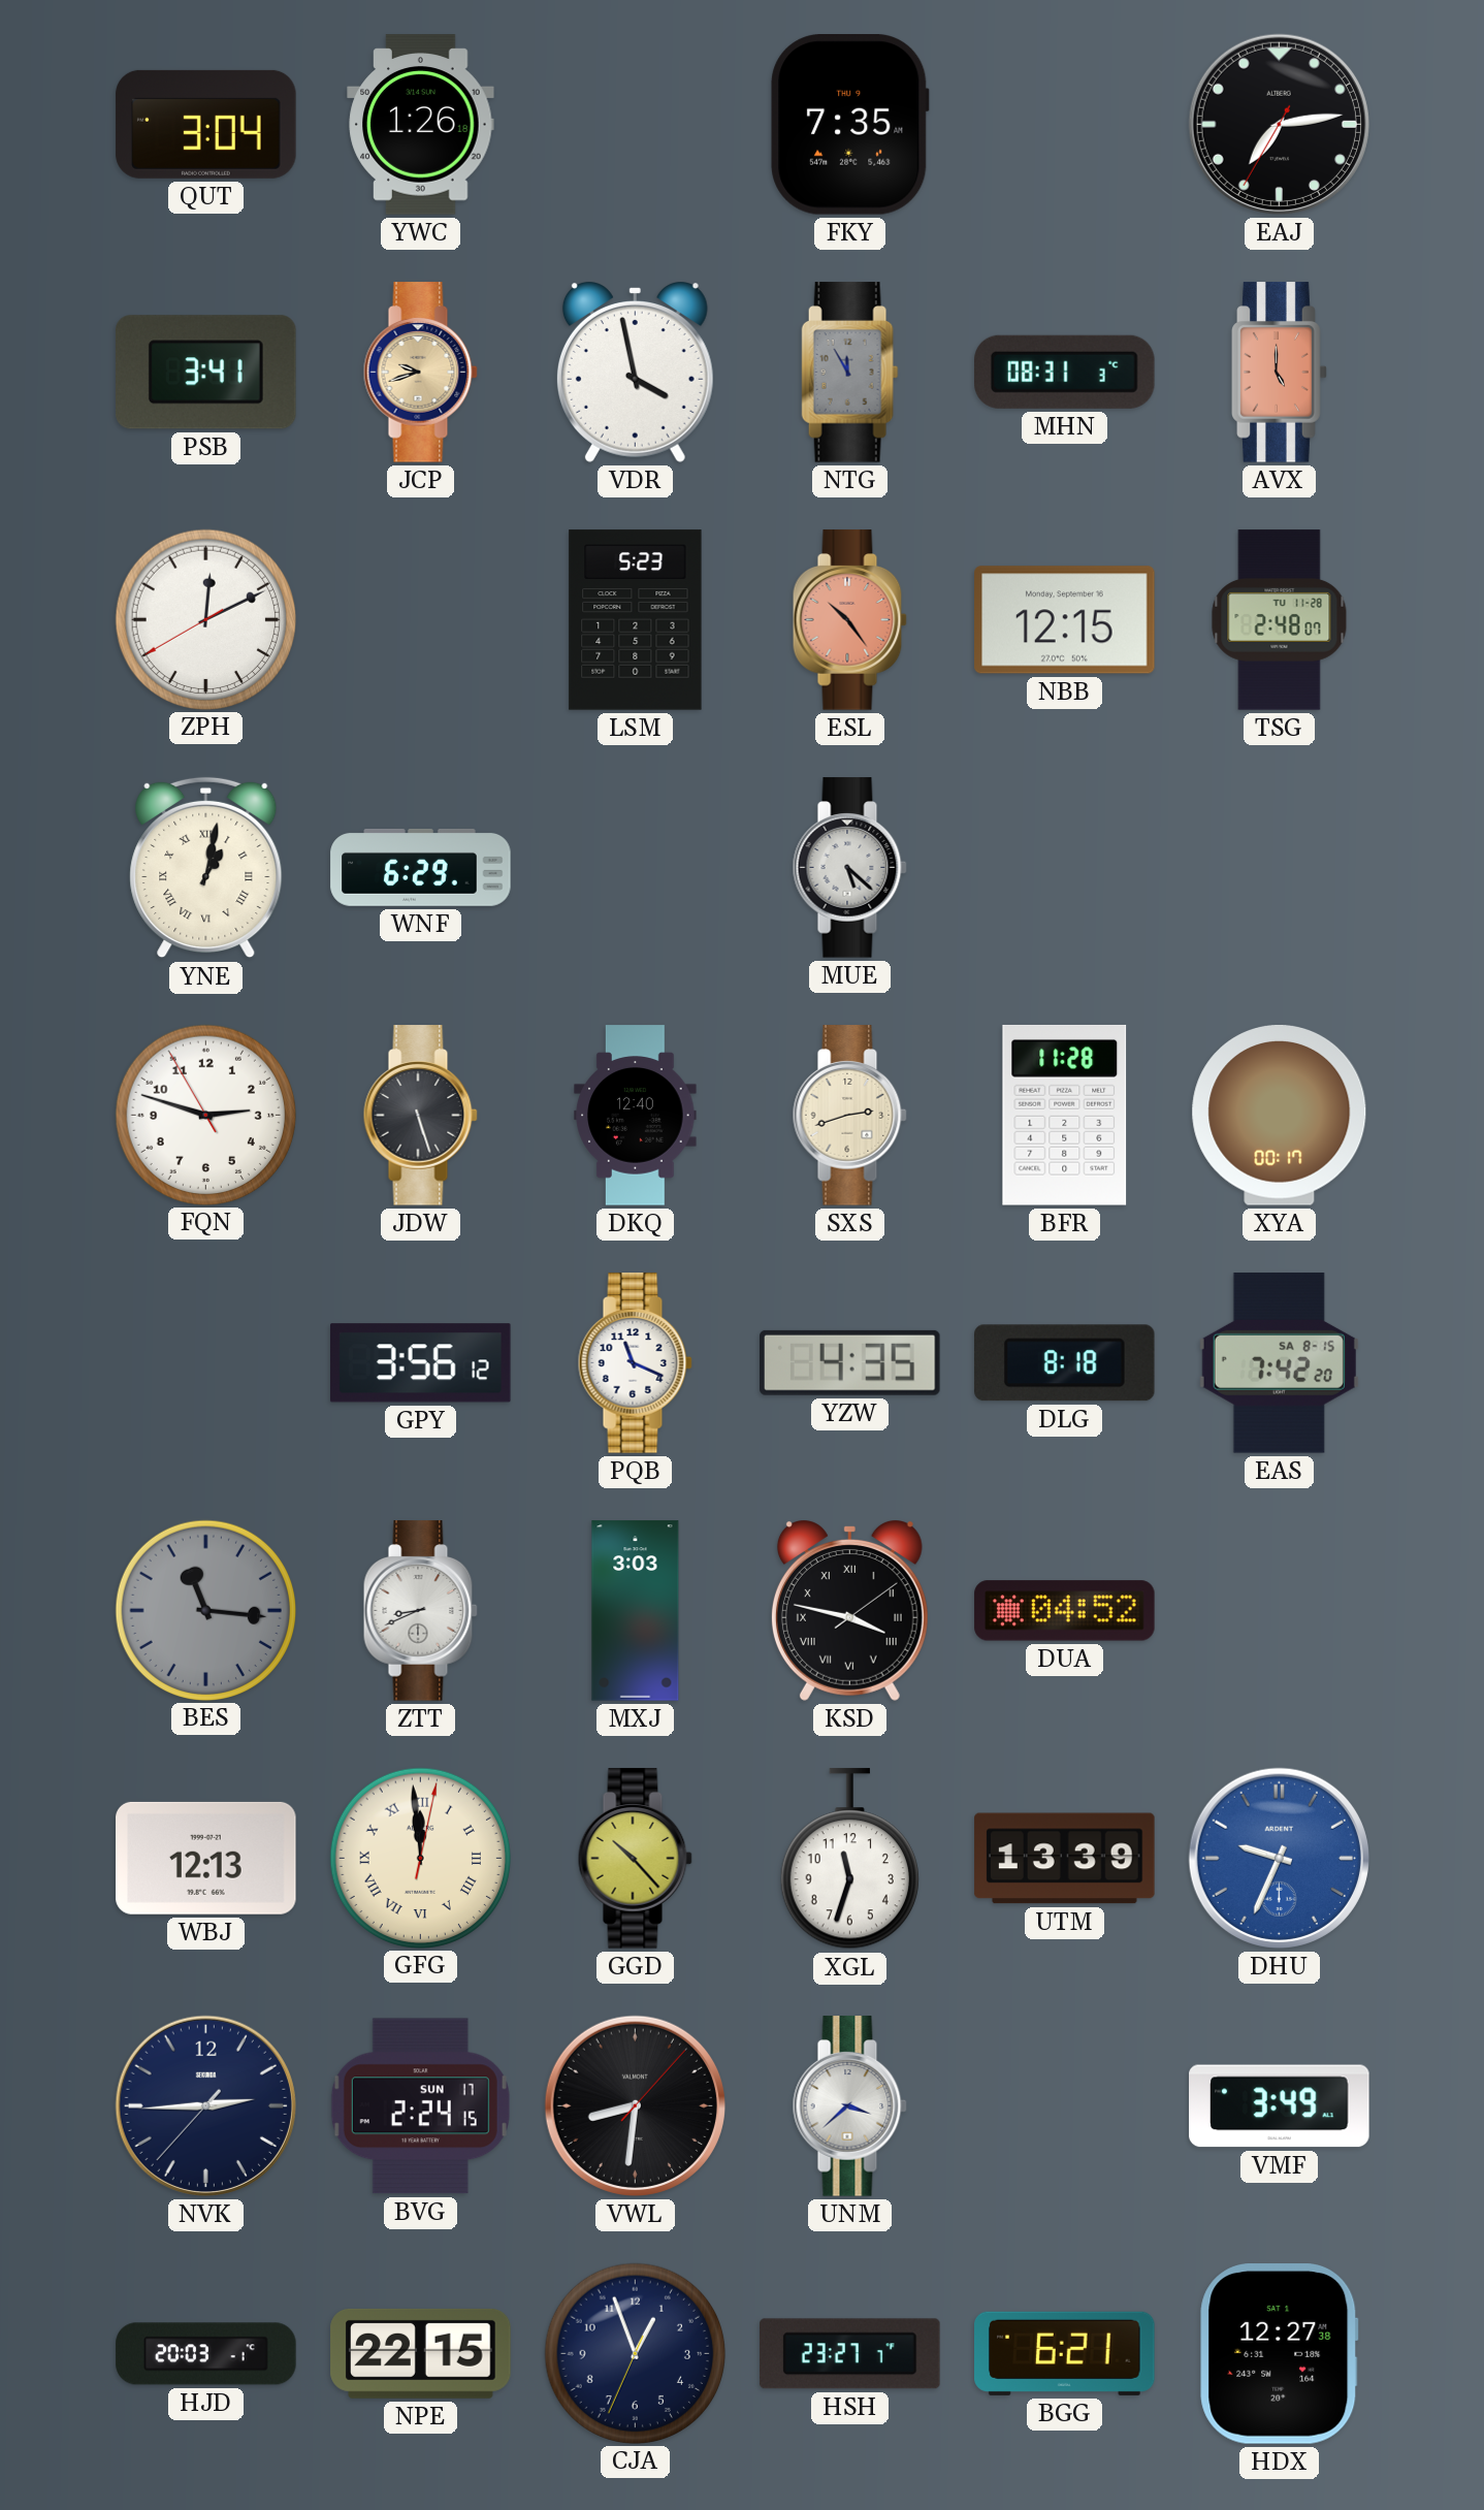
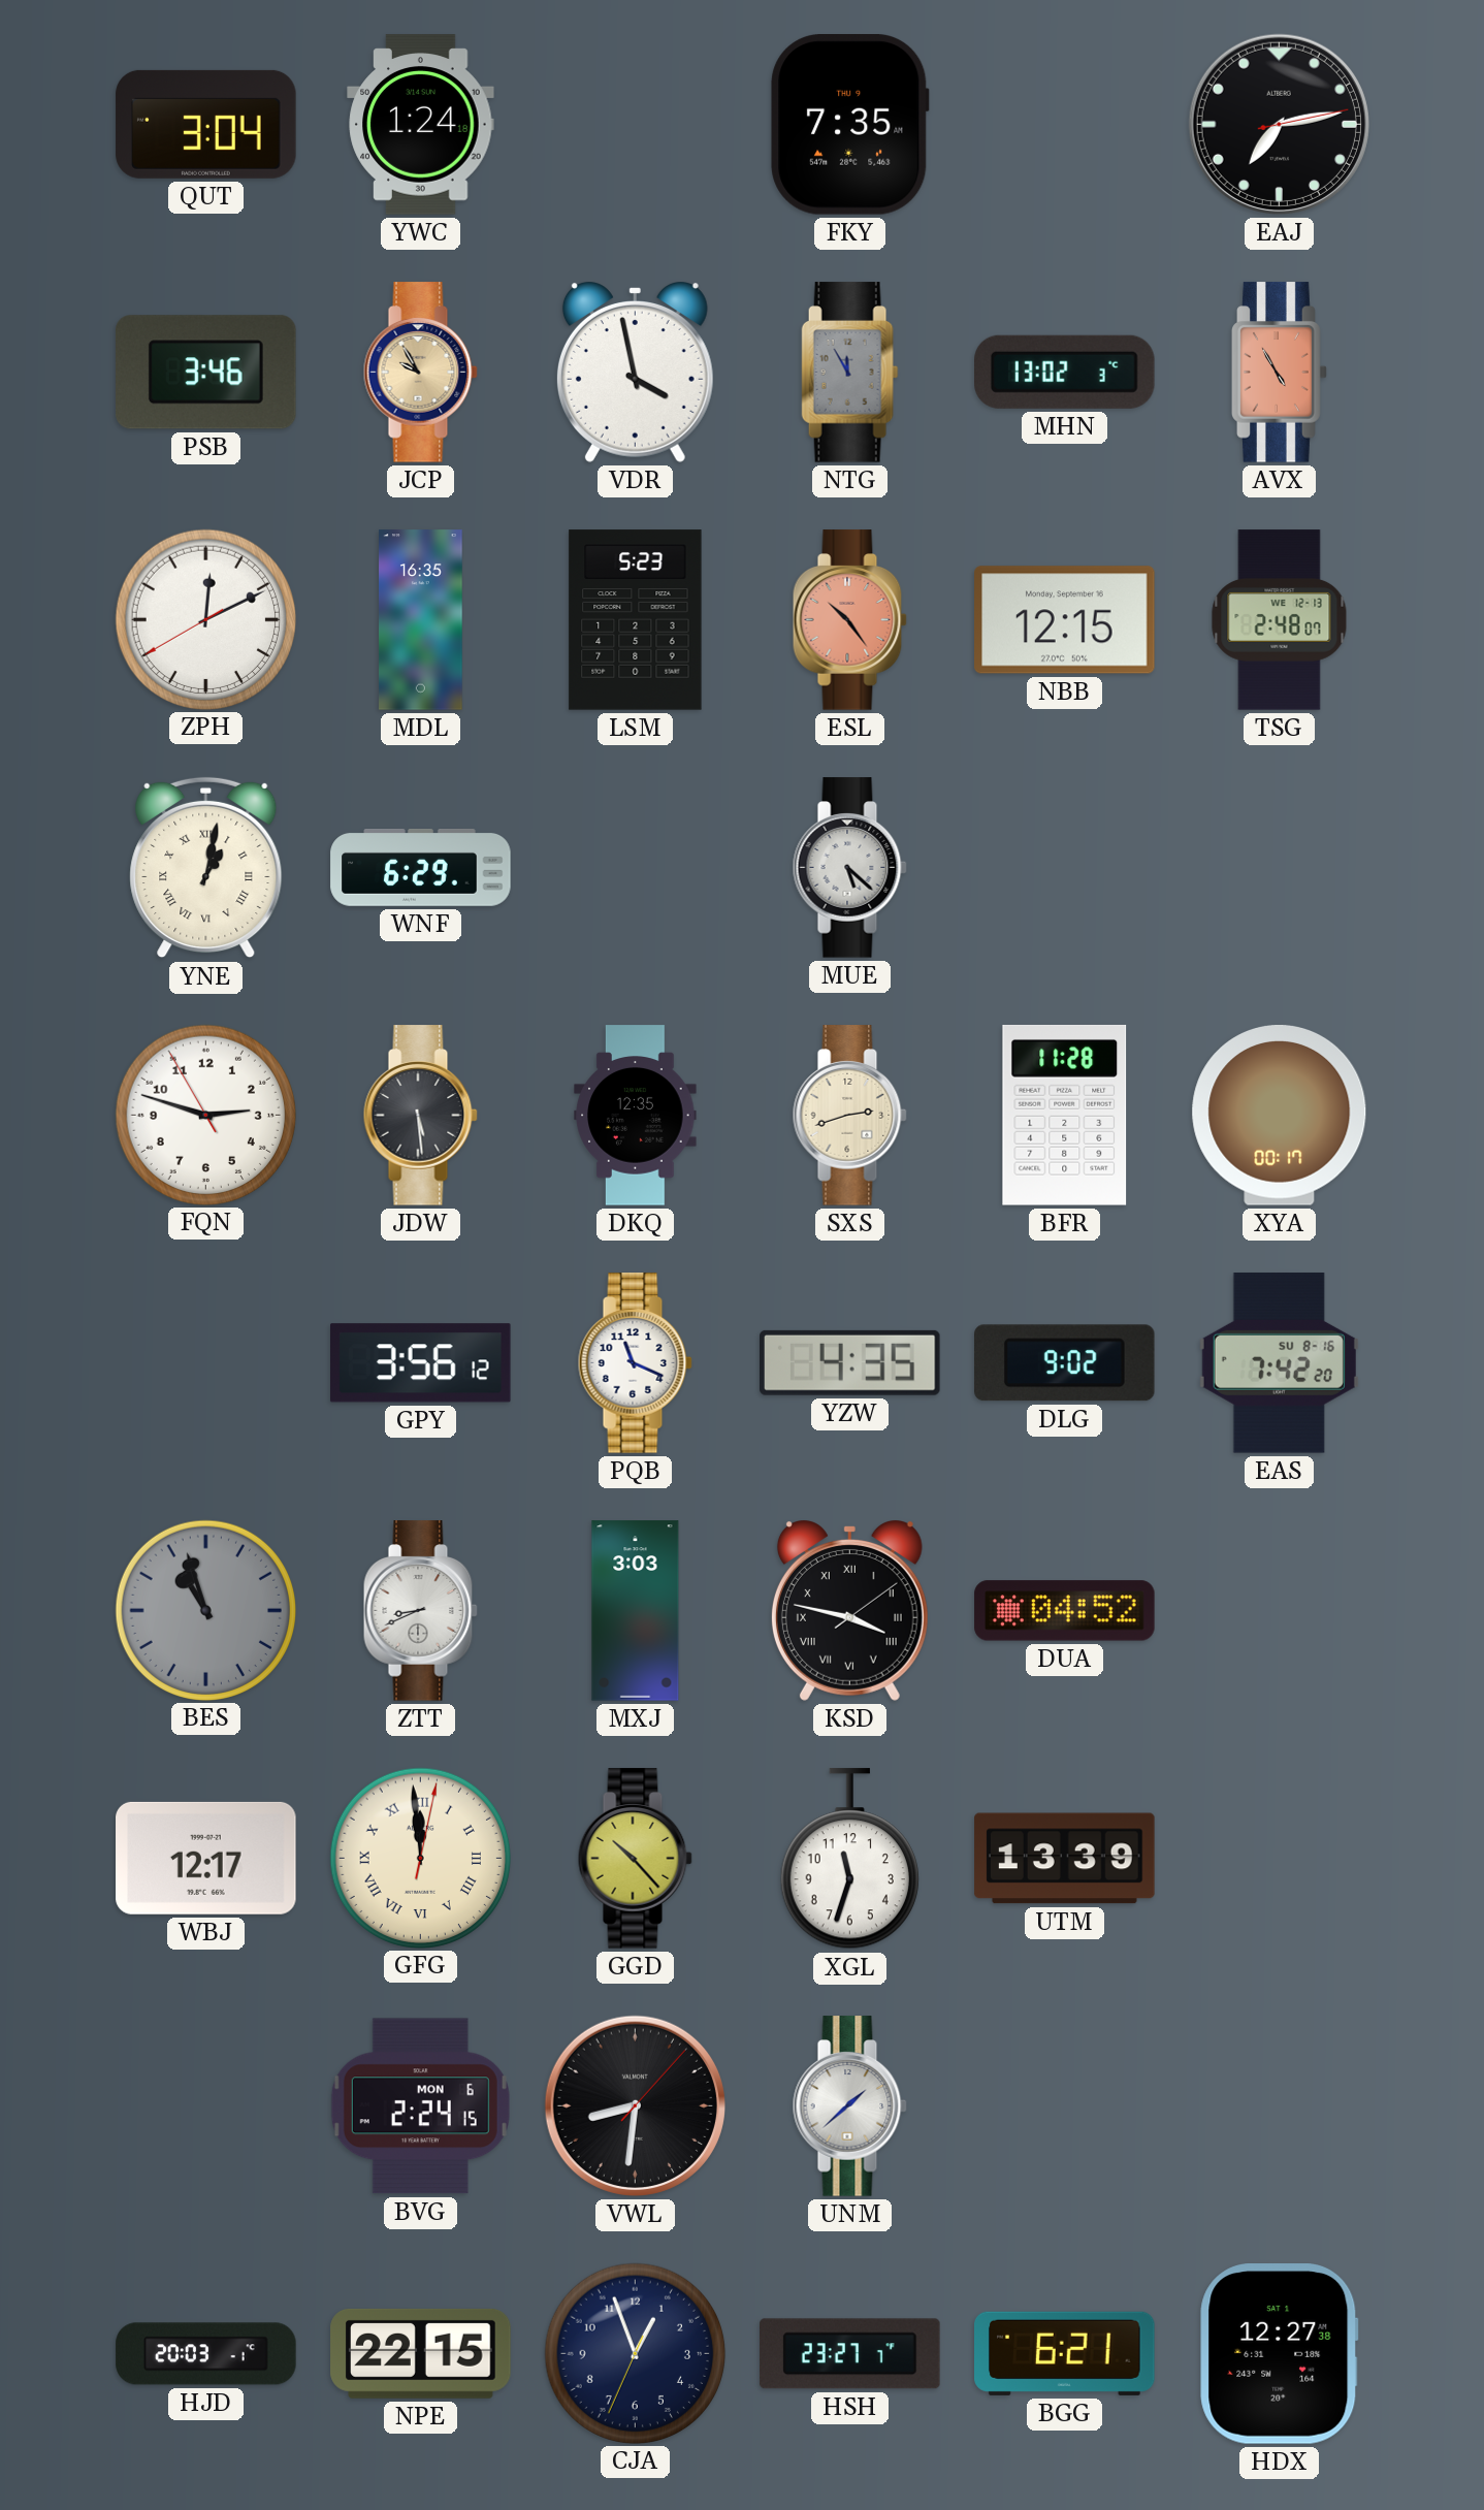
YWC: 1:26 -> 1:24
EAJ: 7:13:35 -> 7:13:13
PSB: 3:41 -> 3:46
JCP: 9:42 -> 9:55
MHN: 08:31 -> 13:02
AVX: 5:00 -> 4:55
MDL: none -> 16:35
TSG date: TU 11-28 -> WE 12-13
JDW: 5:27 -> 5:29
DKQ: 12:40 -> 12:35
DLG: 8:18 -> 9:02
EAS date: SA 8-15 -> SU 8-16
BES: 11:16 -> 10:57
WBJ: 12:13 -> 12:17
DHU: 9:34 -> none
NVK: 2:44 -> none
BVG date: SUN 17 -> MON 6
UNM: 3:38 -> 1:38
VMF: 3:49 -> none
